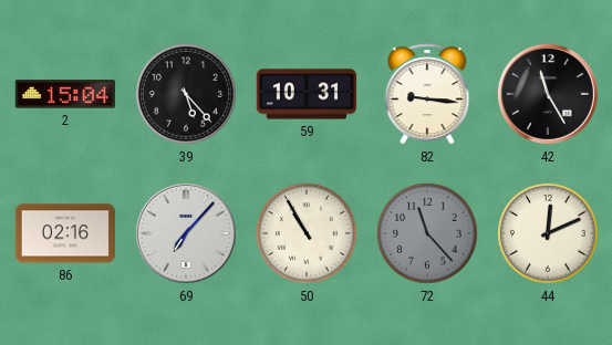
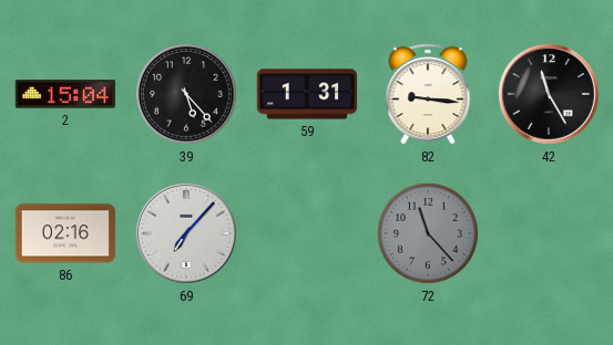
59: 10:31 -> 1:31
50: 10:55 -> none
44: 12:11 -> none
